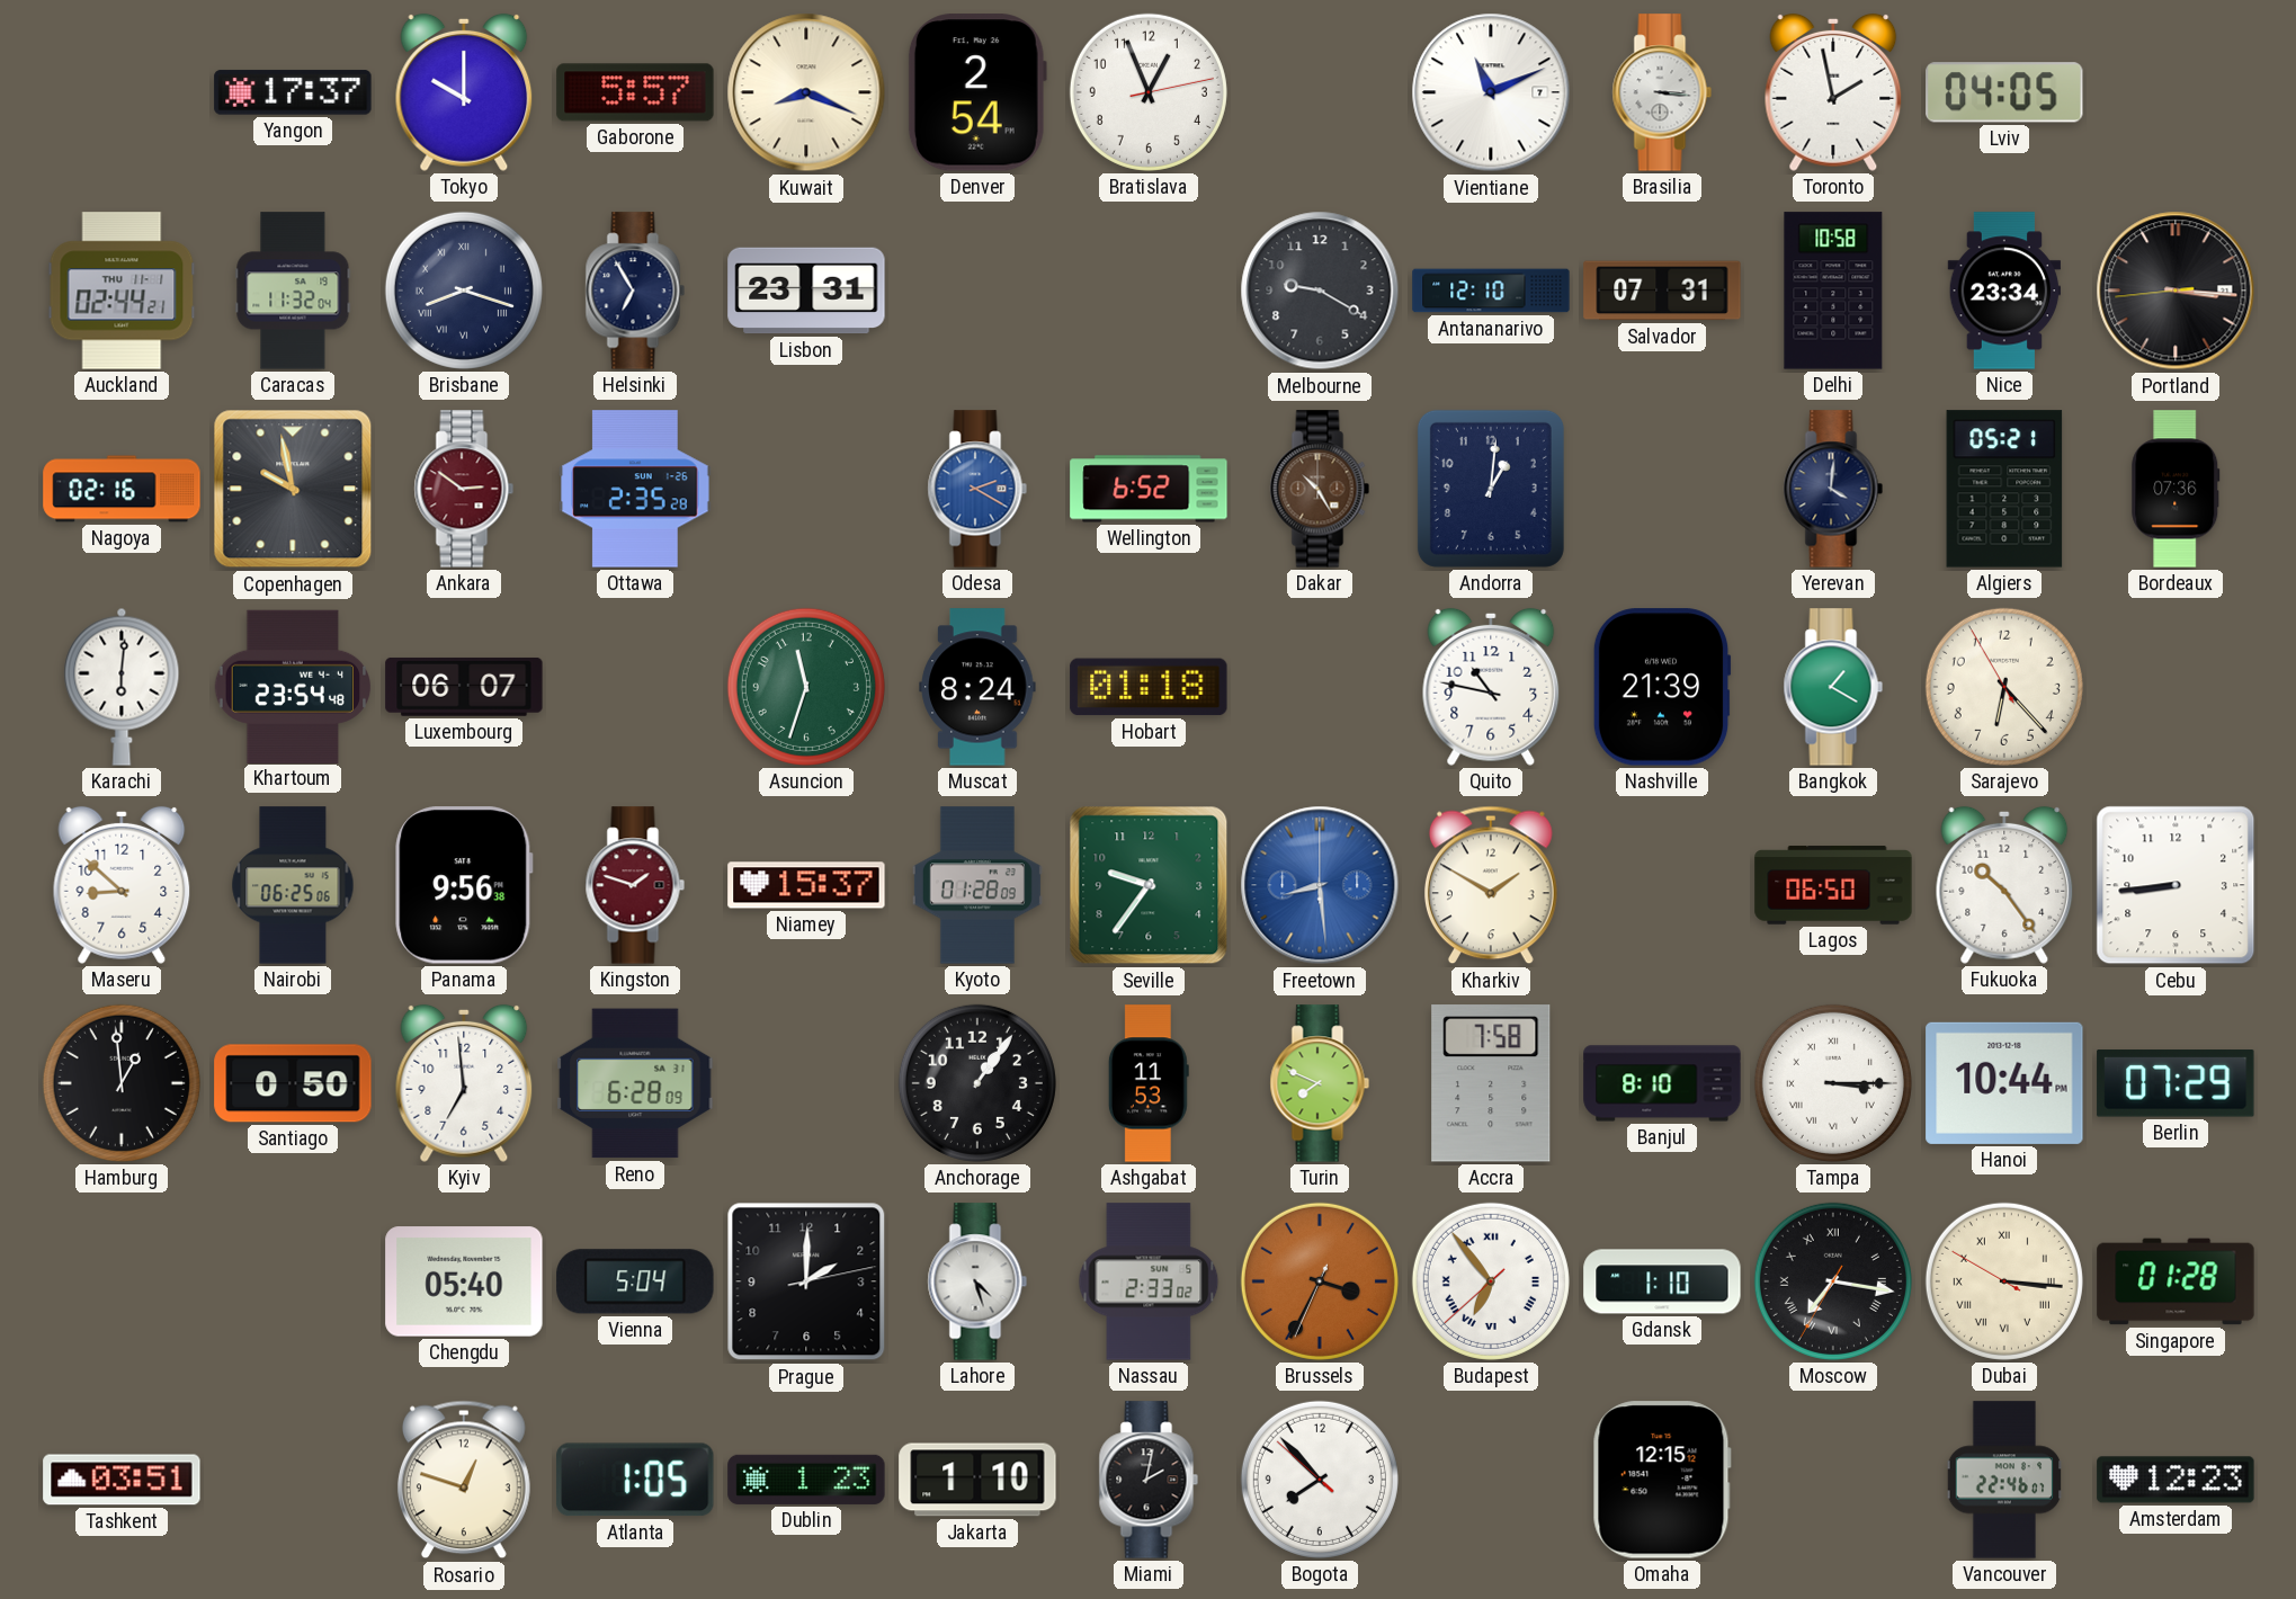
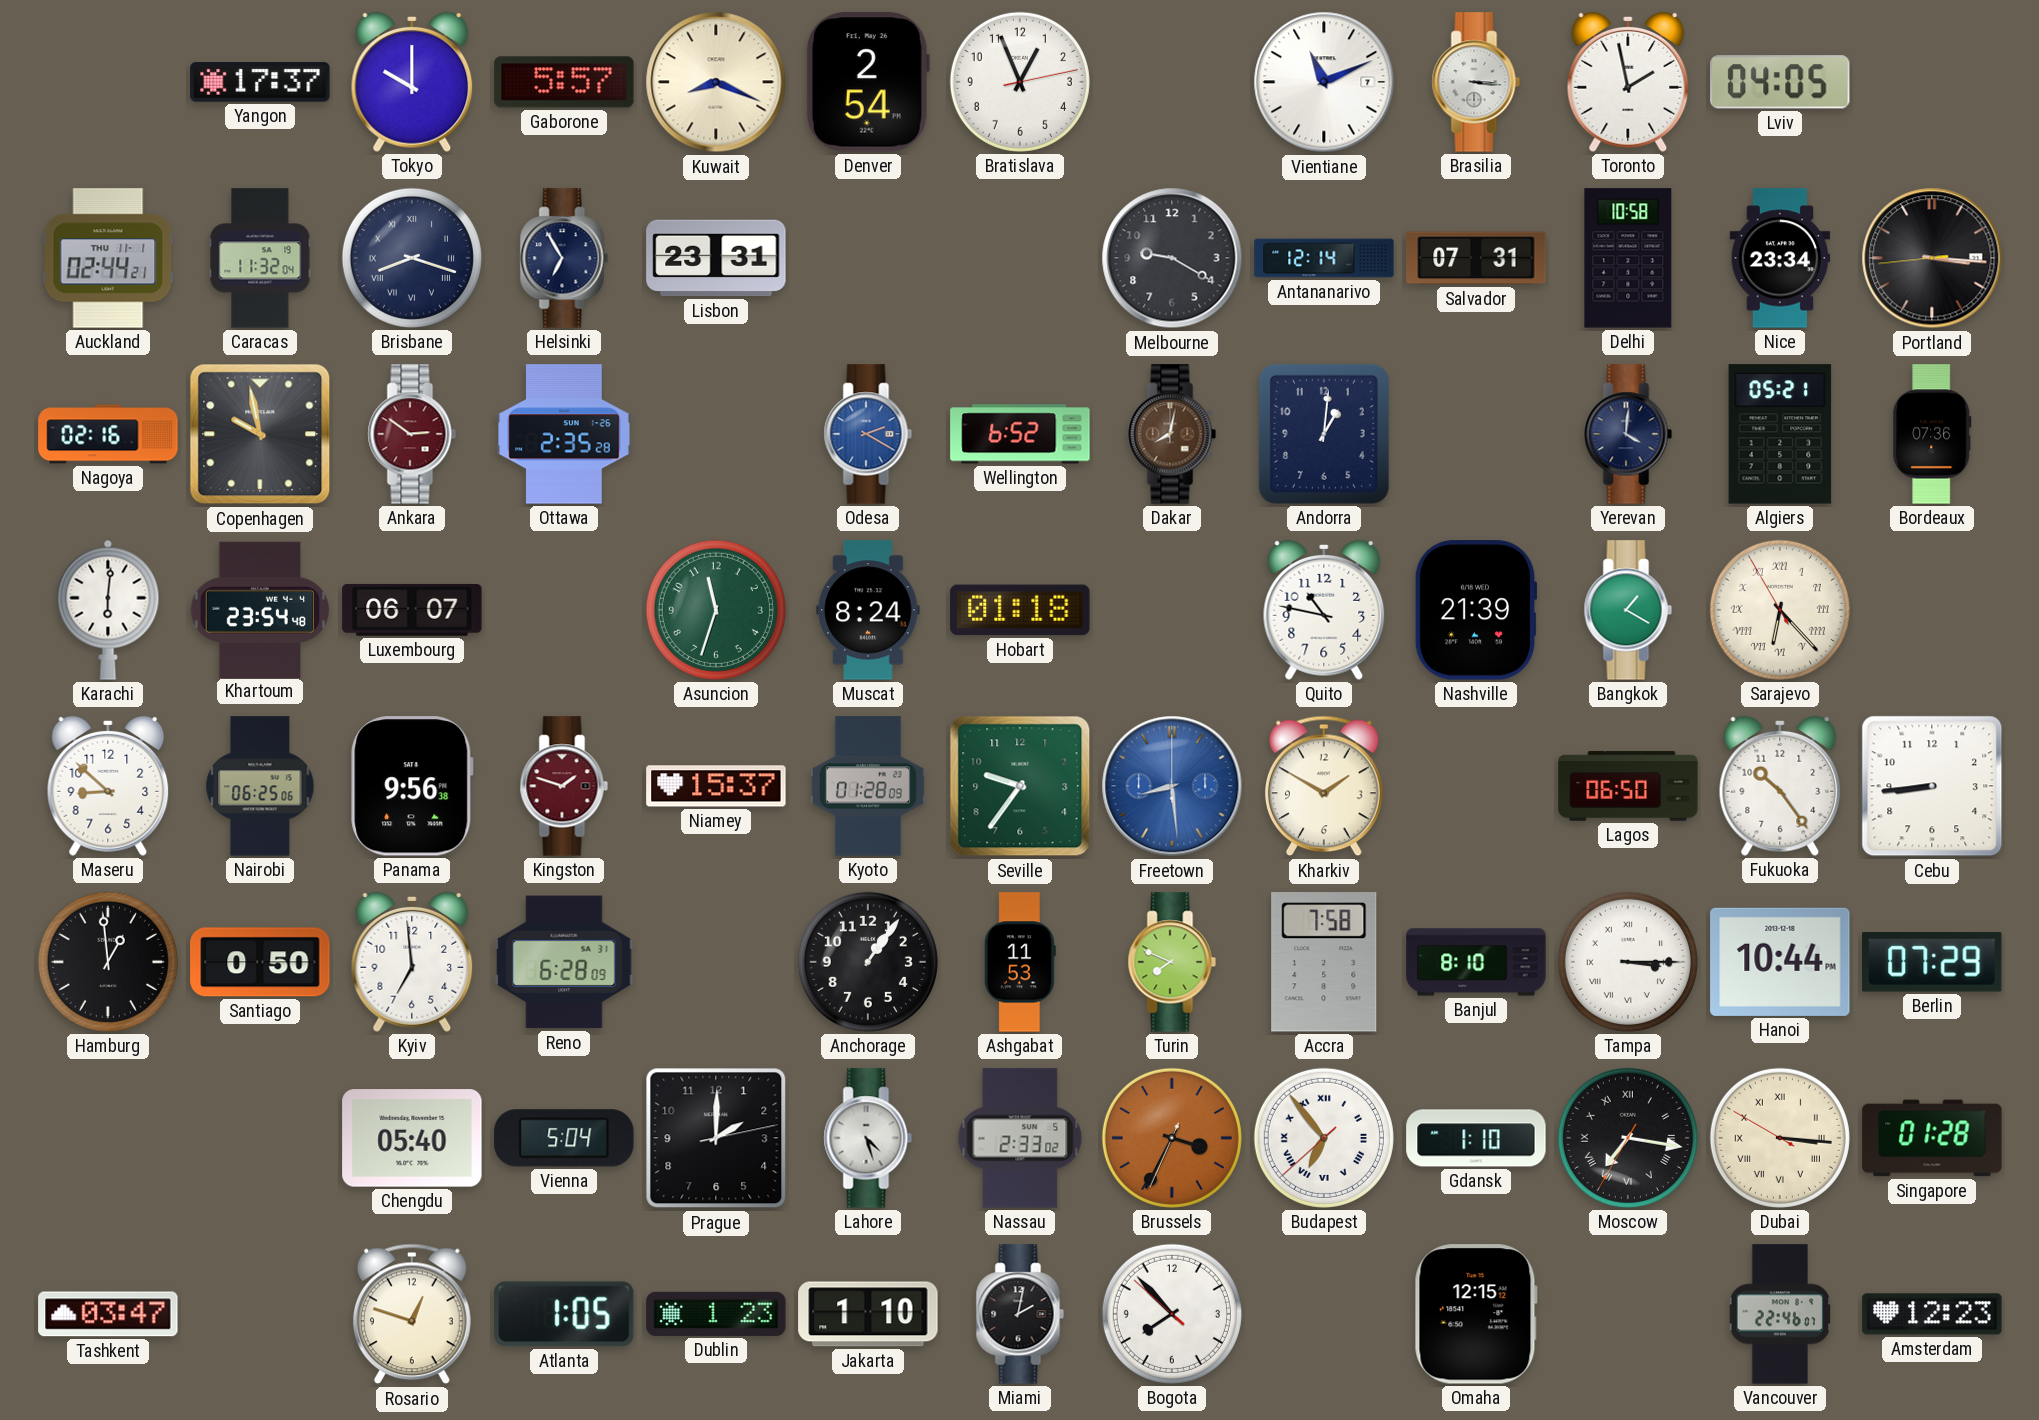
Antananarivo: 12:10 -> 12:14
Dakar: 10:25 -> 8:02
Sarajevo numerals: Arabic -> Roman
Tashkent: 03:51 -> 03:47
